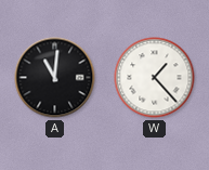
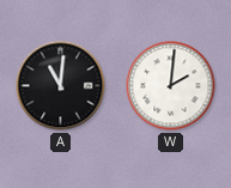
W: 1:23 -> 2:01
